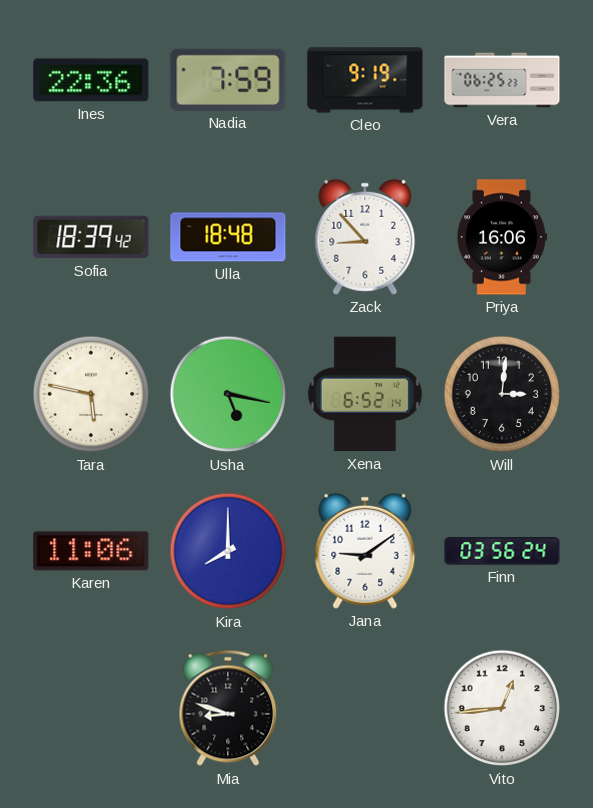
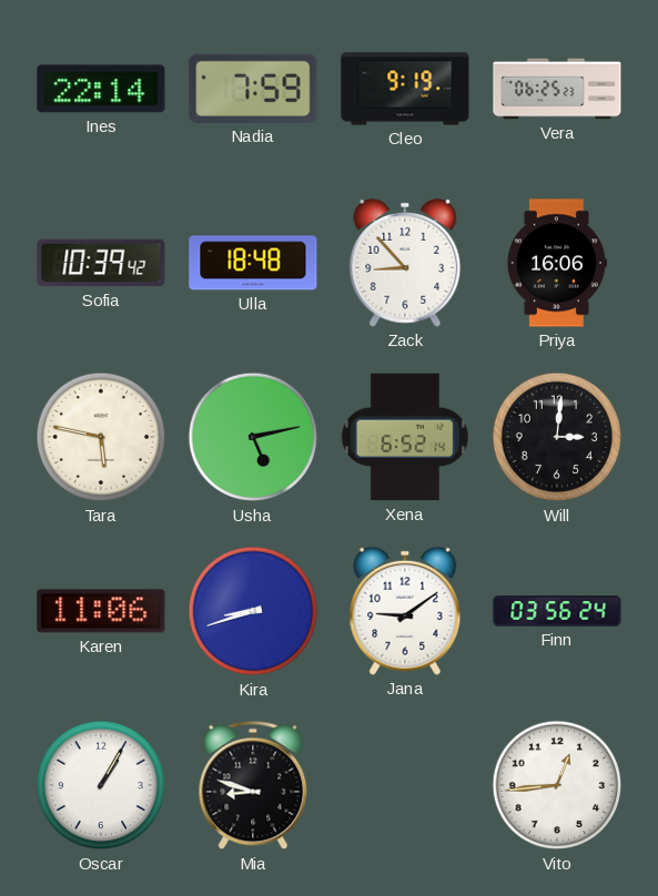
Ines: 22:36 -> 22:14
Sofia: 18:39 -> 10:39
Usha: 5:17 -> 5:13
Kira: 8:00 -> 8:42
Oscar: none -> 1:05
